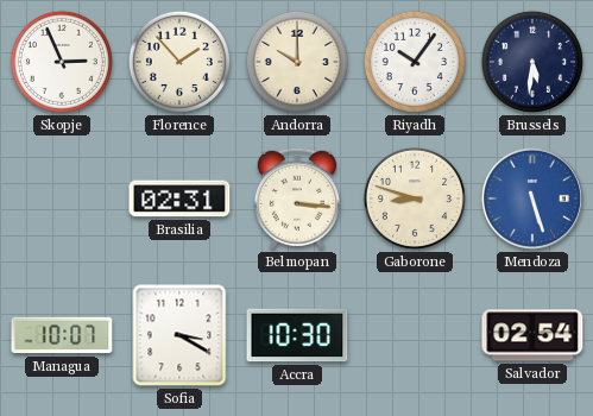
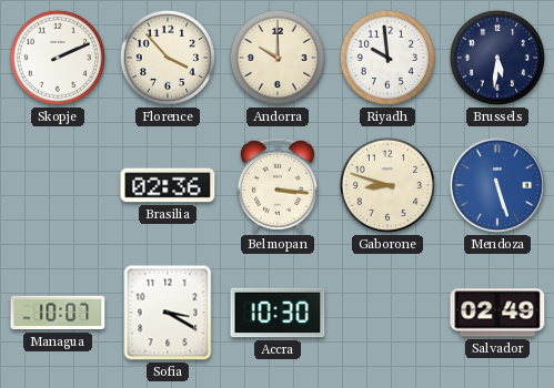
Skopje: 2:56 -> 2:11
Florence: 1:53 -> 3:53
Riyadh: 10:06 -> 9:59
Brasilia: 02:31 -> 02:36
Salvador: 02:54 -> 02:49
